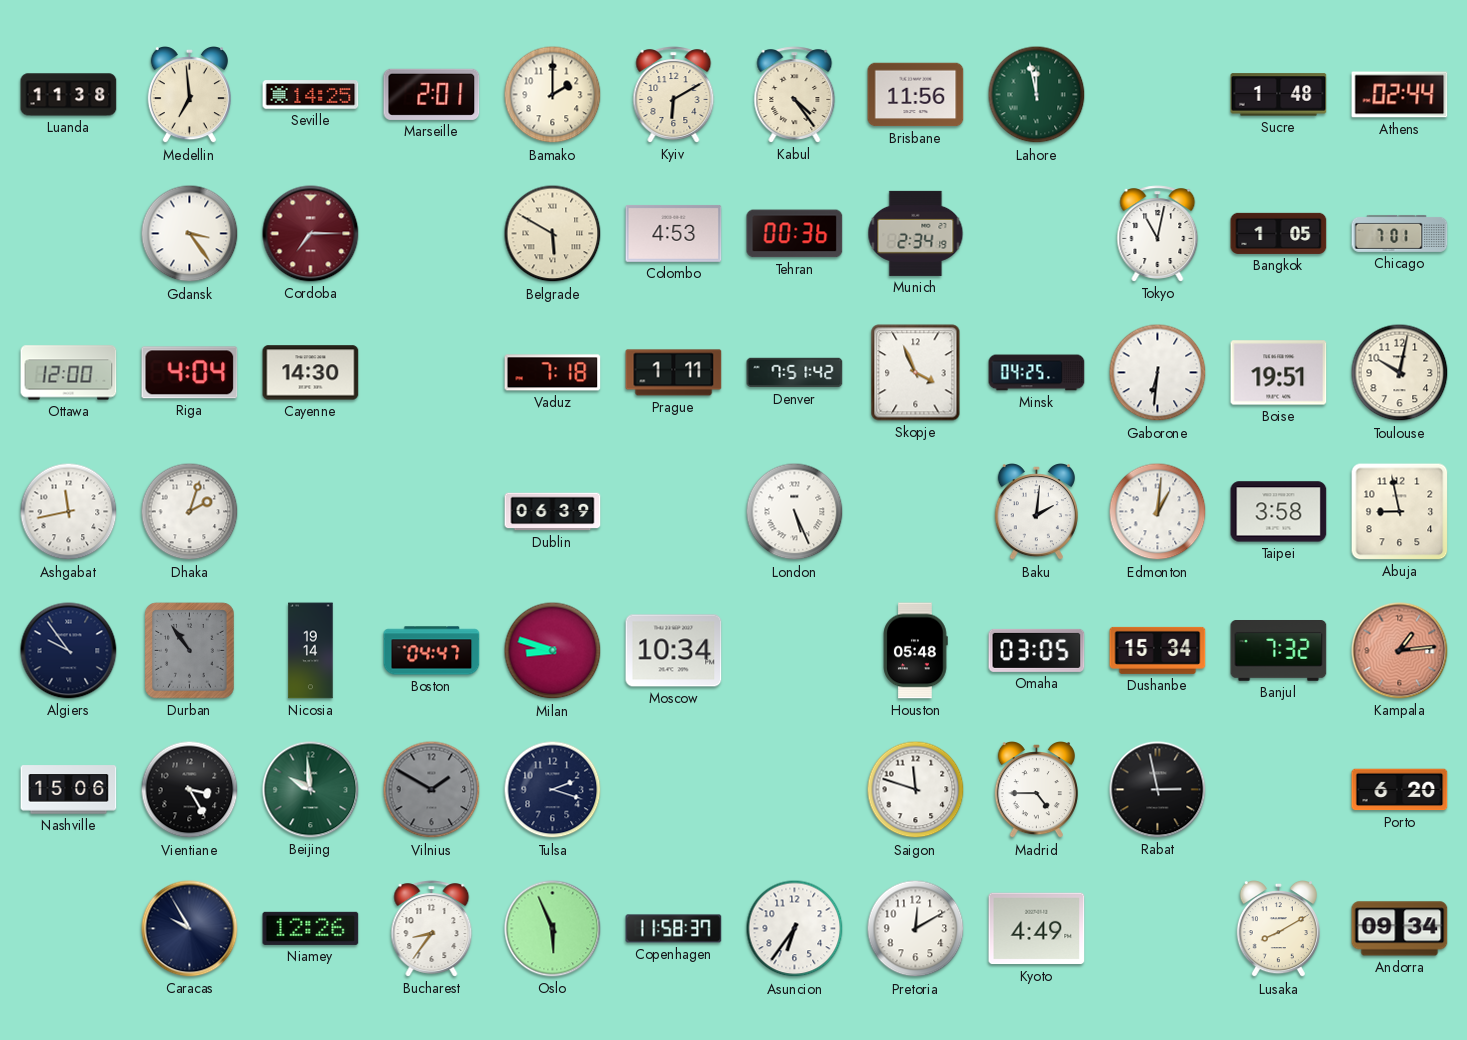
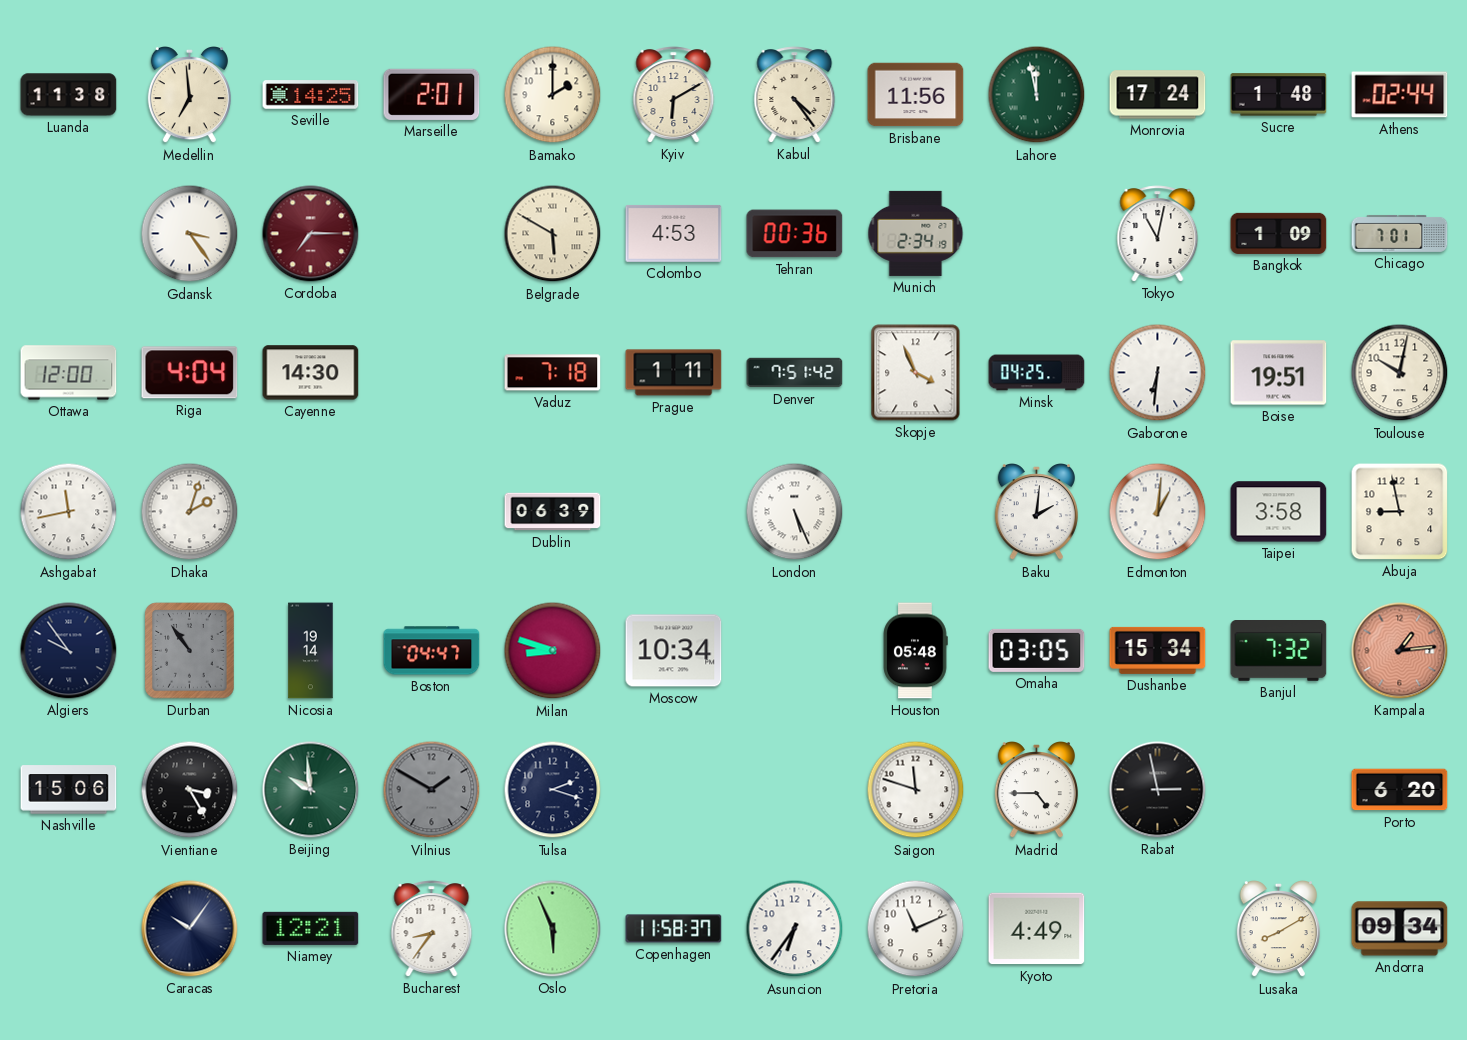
Monrovia: none -> 17:24
Bangkok: 1:05 -> 1:09
Caracas: 9:55 -> 10:06
Niamey: 12:26 -> 12:21
Pretoria: 12:10 -> 11:11
